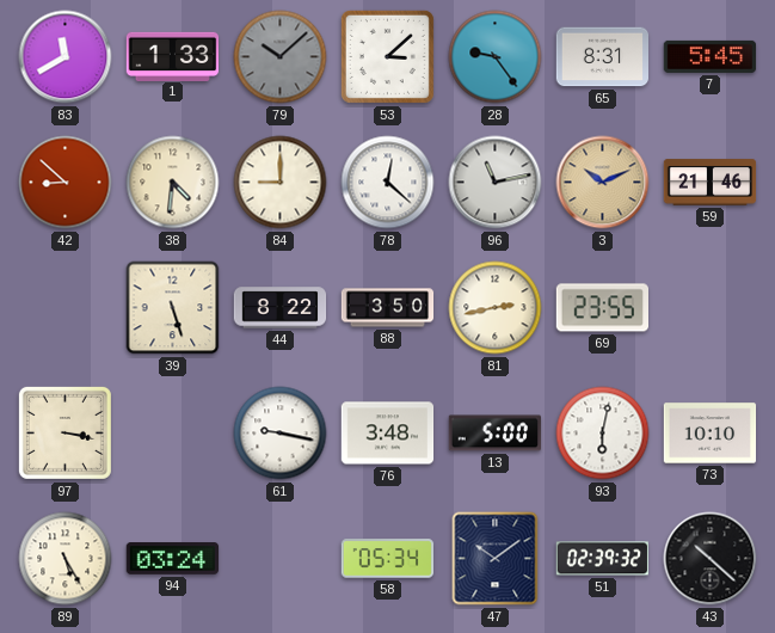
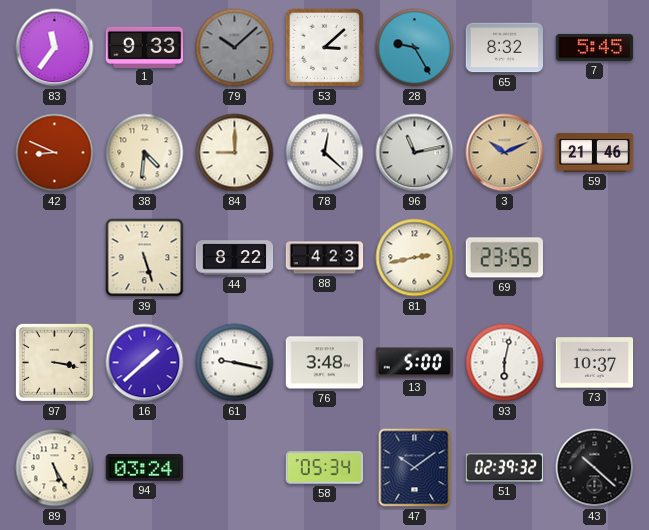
83: 11:40 -> 11:36
1: 1:33 -> 9:33
28: 9:24 -> 9:25
65: 8:31 -> 8:32
42: 8:52 -> 8:49
88: 3:50 -> 4:23
16: none -> 1:38
73: 10:10 -> 10:37
